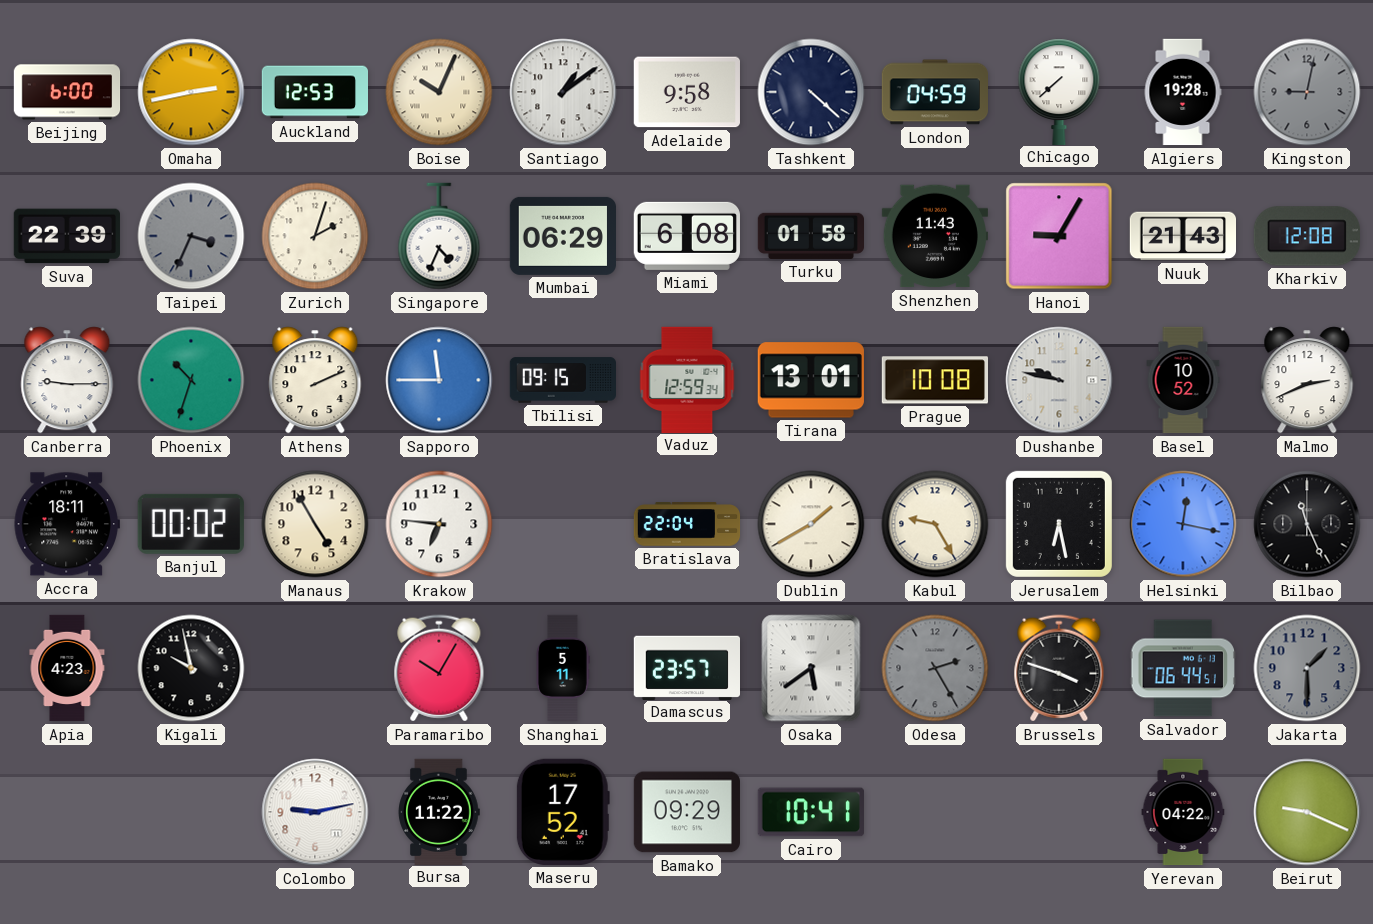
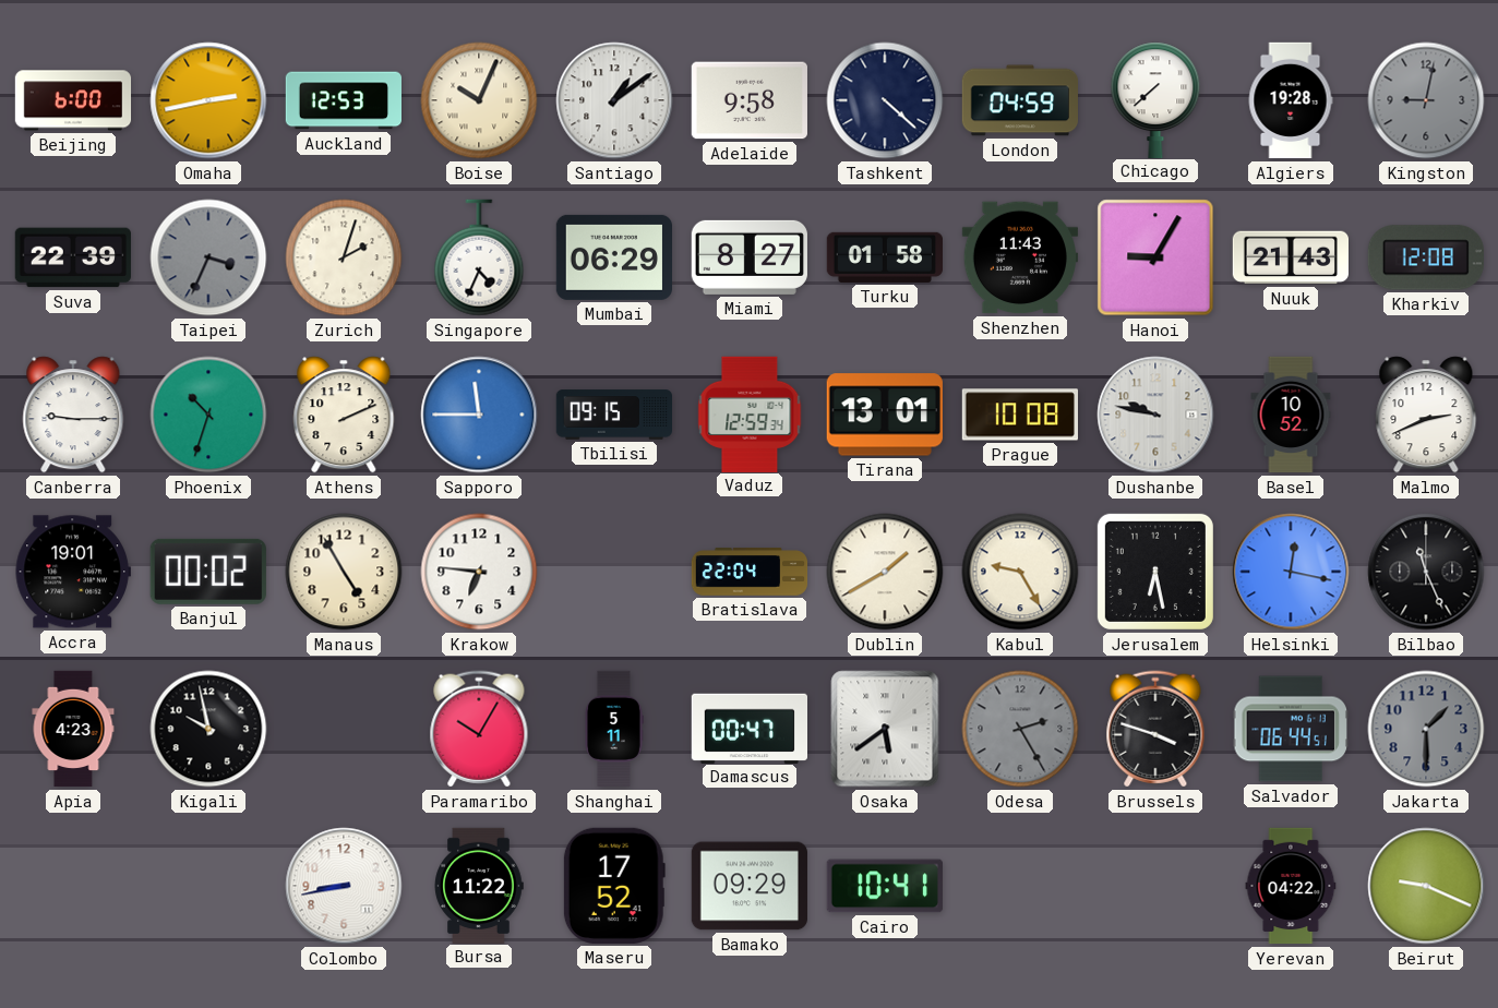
Miami: 6:08 -> 8:27
Accra: 18:11 -> 19:01
Damascus: 23:57 -> 00:47
Colombo: 9:13 -> 8:43
